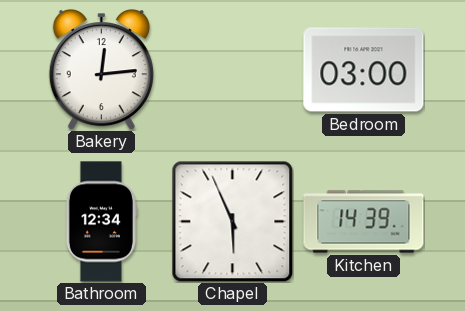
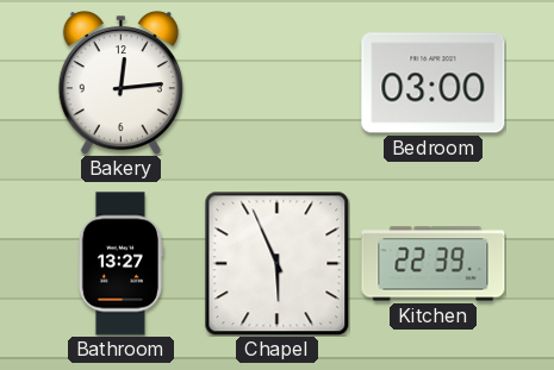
Bathroom: 12:34 -> 13:27
Kitchen: 14:39 -> 22:39
